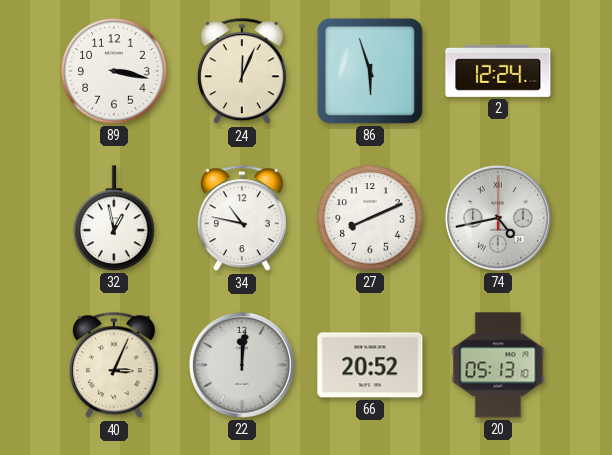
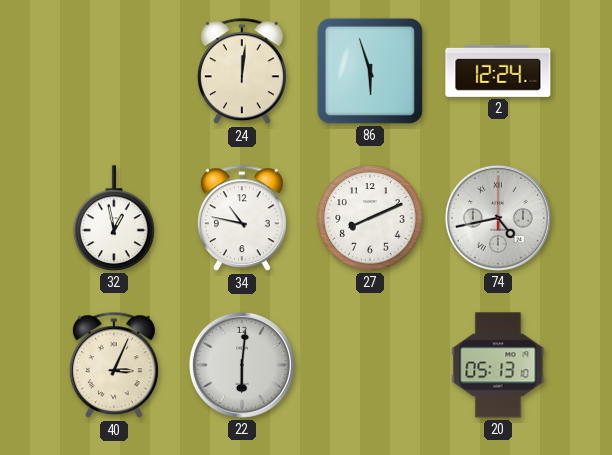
89: 3:17 -> none
24: 12:04 -> 12:01
22: 12:01 -> 6:01
66: 20:52 -> none
